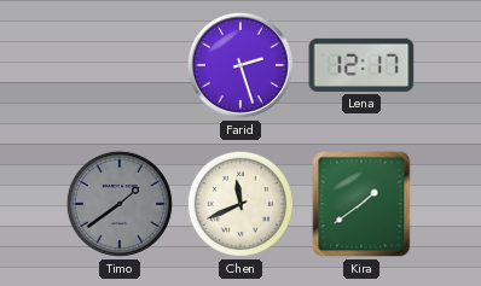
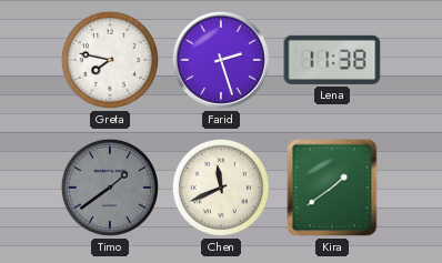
Greta: none -> 7:47
Lena: 12:17 -> 11:38
